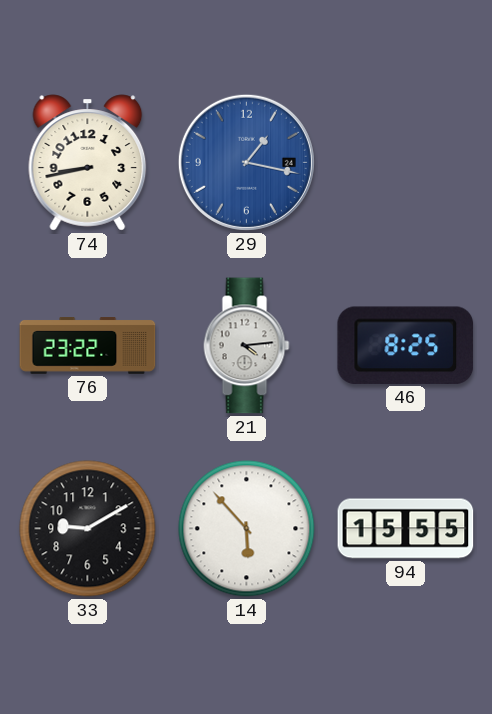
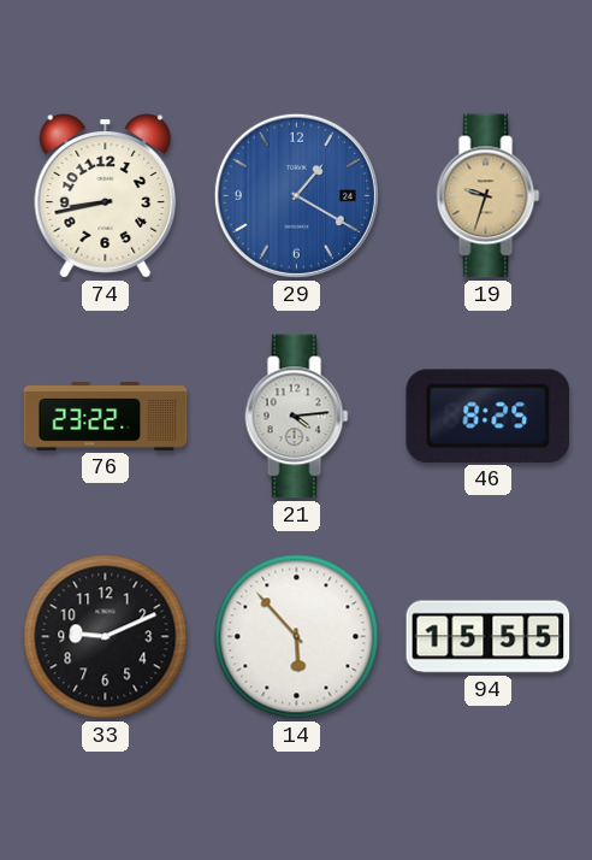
29: 1:17 -> 1:20
19: none -> 9:33
33: 9:10 -> 9:11
